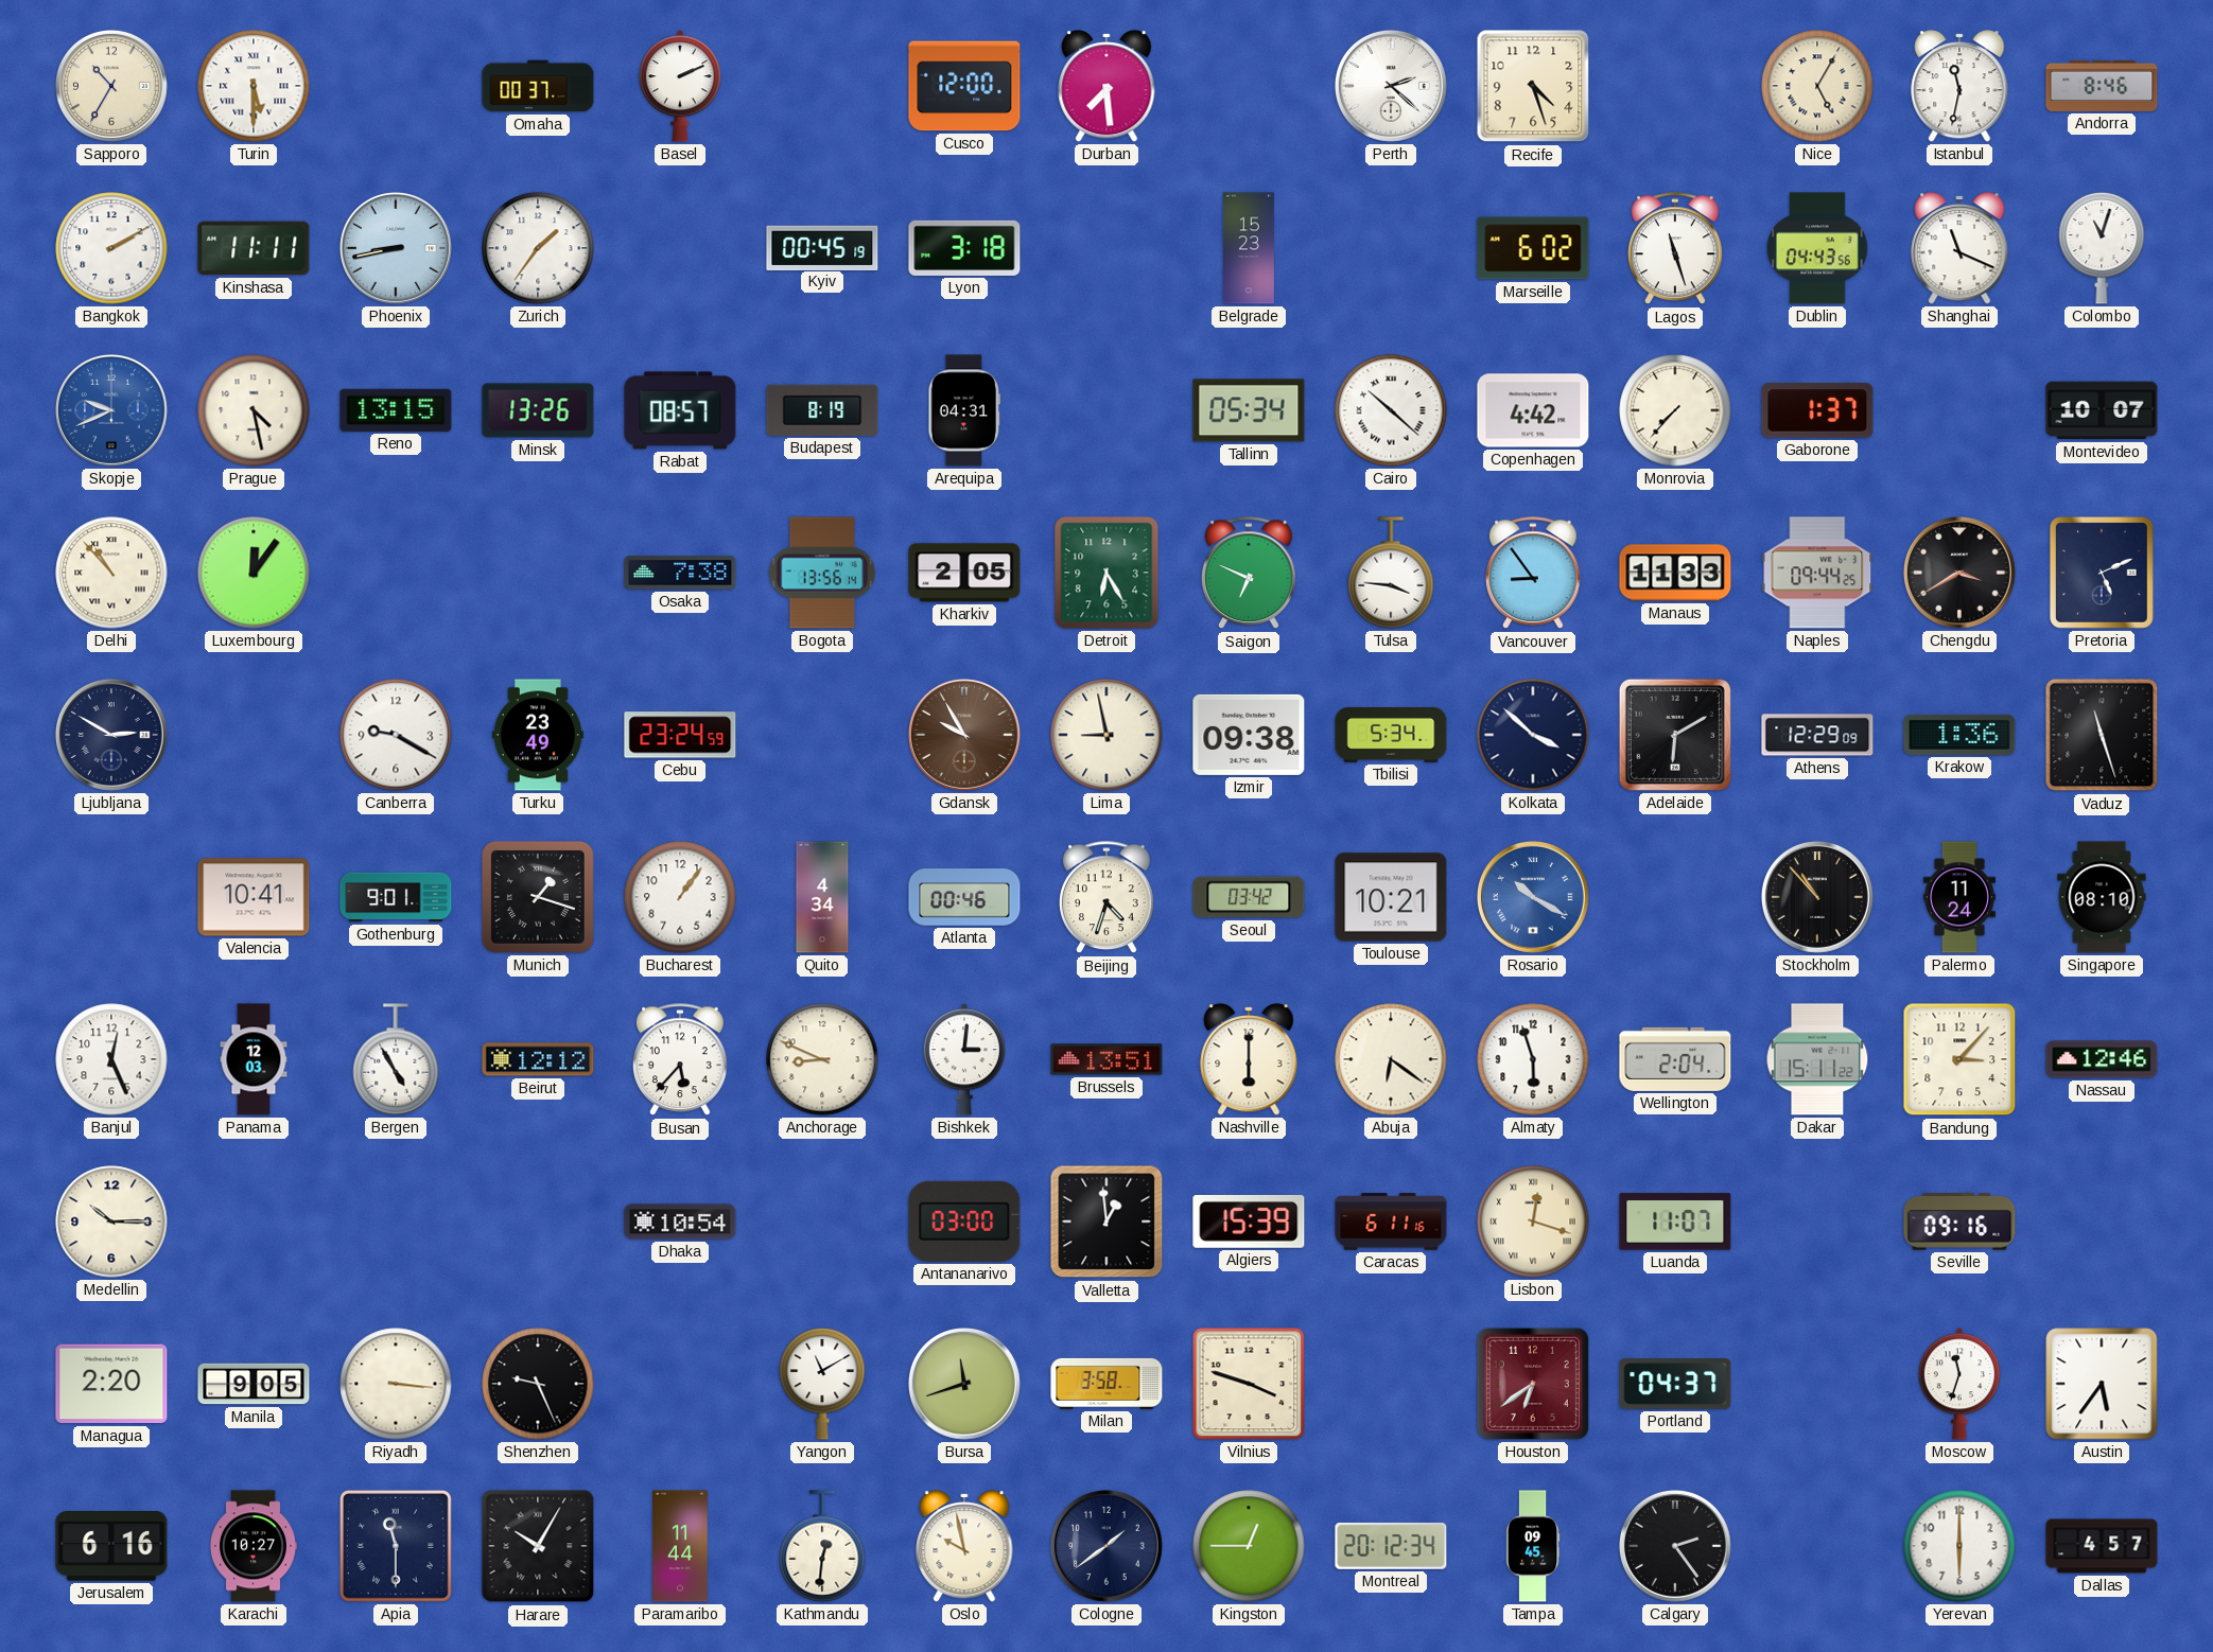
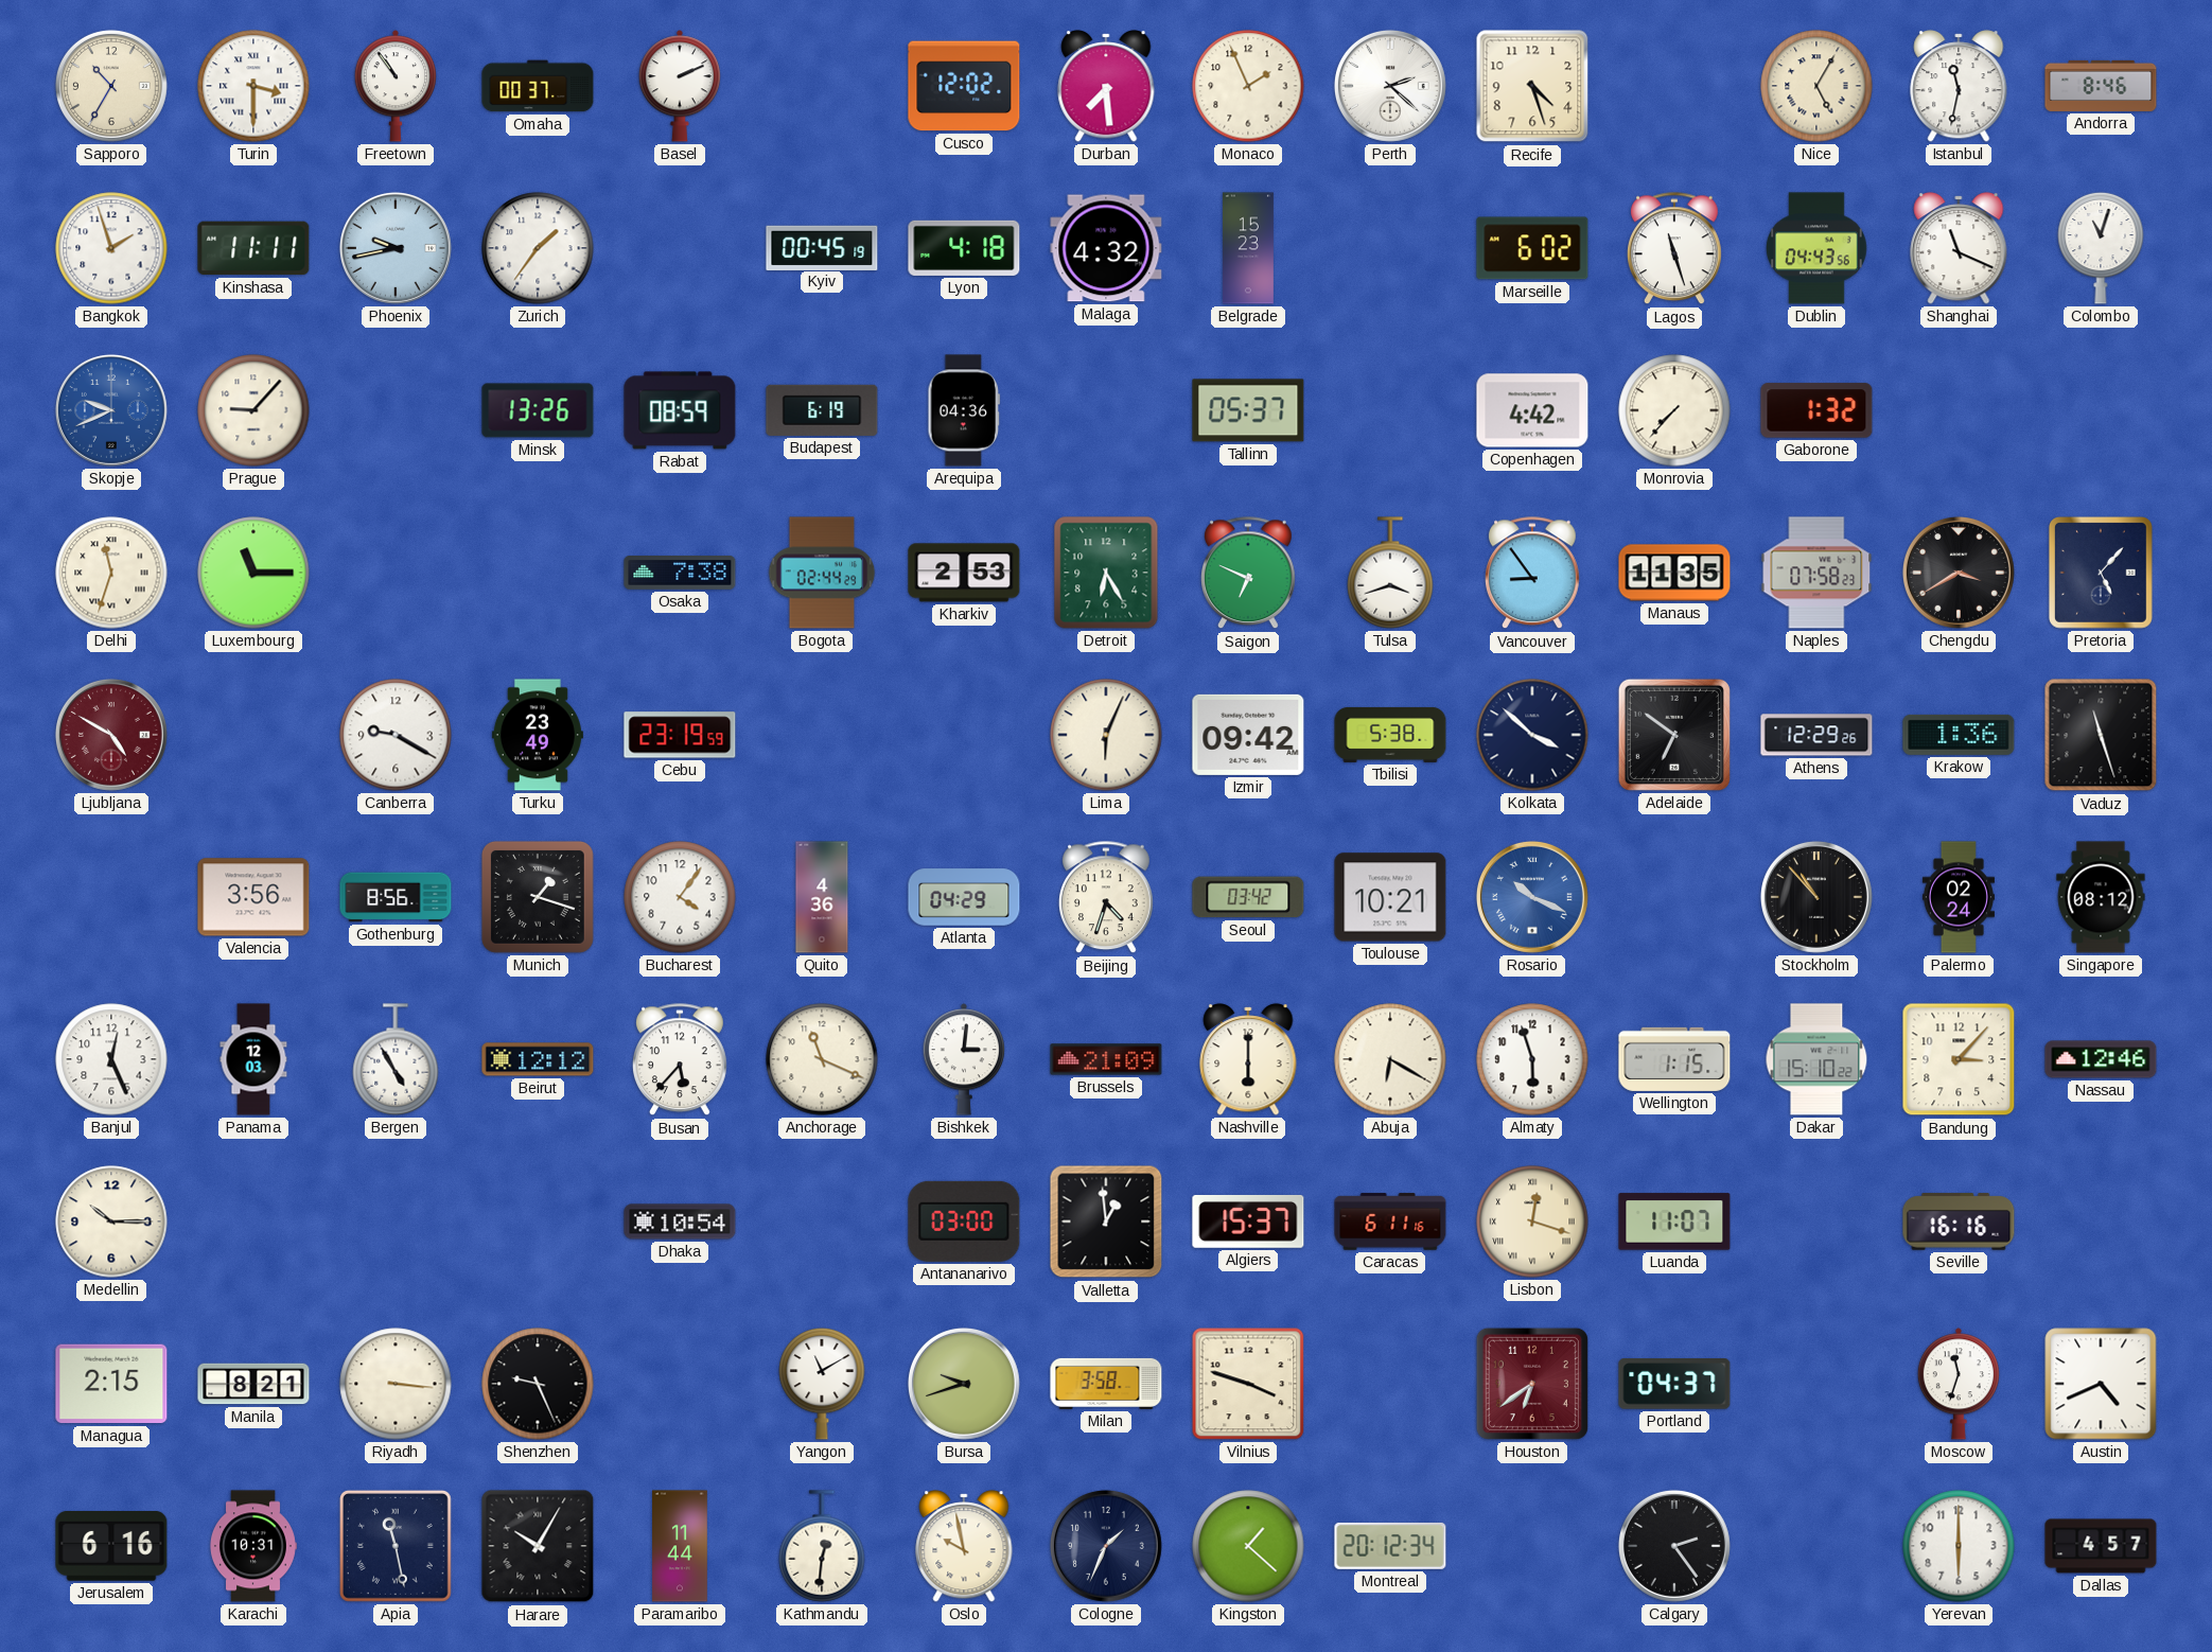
Turin: 5:30 -> 3:30
Freetown: none -> 10:54
Cusco: 12:00 -> 12:02
Monaco: none -> 1:56
Bangkok: 2:10 -> 1:57
Phoenix: 8:43 -> 9:43
Lyon: 3:18 -> 4:18
Malaga: none -> 4:32
Prague: 4:28 -> 9:07
Reno: 13:15 -> none
Rabat: 08:57 -> 08:59
Budapest: 8:19 -> 6:19
Arequipa: 04:31 -> 04:36
Tallinn: 05:34 -> 05:37
Cairo: 10:22 -> none
Gaborone: 1:37 -> 1:32
Montevideo: 10:07 -> none
Delhi: 10:53 -> 11:33
Luxembourg: 12:06 -> 11:15
Bogota: 13:56 -> 02:44
Kharkiv: 2:05 -> 2:53
Tulsa: 3:46 -> 3:42
Manaus: 11:33 -> 11:35
Naples: 09:44 -> 07:58
Pretoria: 5:11 -> 5:07
Ljubljana: 2:50 -> 4:50
Ljubljana dial: navy -> burgundy
Cebu: 23:24 -> 23:19
Gdansk: 9:55 -> none
Lima: 8:58 -> 6:04
Izmir: 09:38 -> 09:42
Tbilisi: 5:34 -> 5:38
Adelaide: 6:10 -> 6:51
Athens: 12:29:09 -> 12:29:26
Valencia: 10:41 -> 3:56
Gothenburg: 9:01 -> 8:56
Bucharest: 1:06 -> 4:06
Quito: 4:34 -> 4:36
Atlanta: 00:46 -> 04:29
Rosario: 10:20 -> 10:19
Palermo: 11:24 -> 02:24
Singapore: 08:10 -> 08:12
Anchorage: 8:49 -> 11:19
Brussels: 13:51 -> 21:09
Abuja: 6:21 -> 6:20
Wellington: 2:04 -> 1:15
Dakar: 15:11 -> 15:10
Algiers: 15:39 -> 15:37
Seville: 09:16 -> 16:16
Managua: 2:20 -> 2:15
Manila: 9:05 -> 8:21
Bursa: 11:42 -> 9:42
Austin: 5:36 -> 4:41
Karachi: 10:27 -> 10:31
Apia: 11:30 -> 11:28
Cologne: 1:39 -> 1:34
Kingston: 12:45 -> 1:22
Tampa: 09:45 -> none
